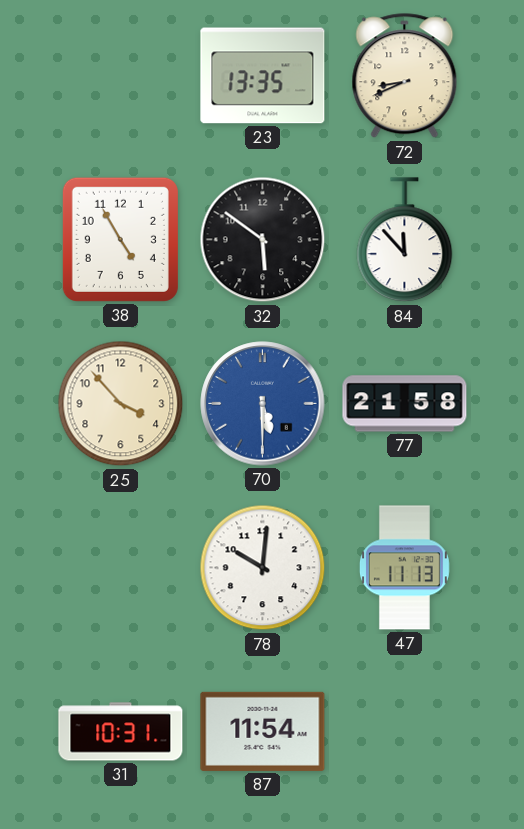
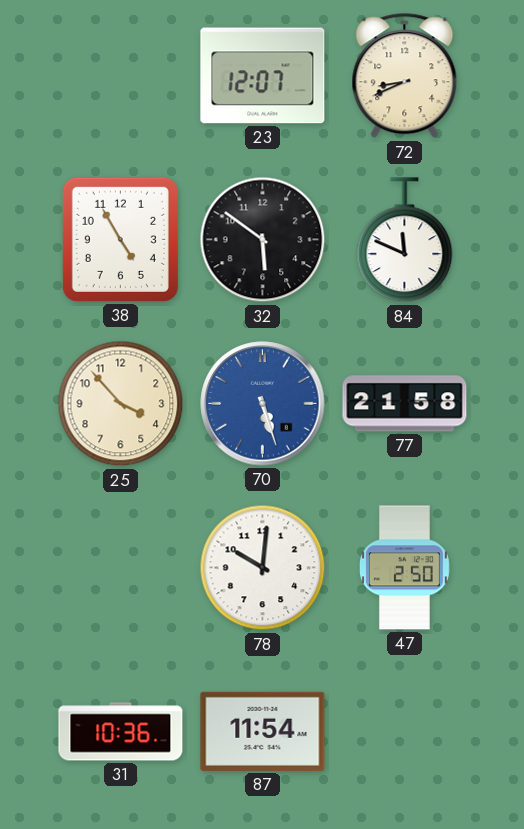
23: 13:35 -> 12:07
84: 11:53 -> 11:49
70: 5:30 -> 5:27
47: 11:13 -> 2:50
31: 10:31 -> 10:36
